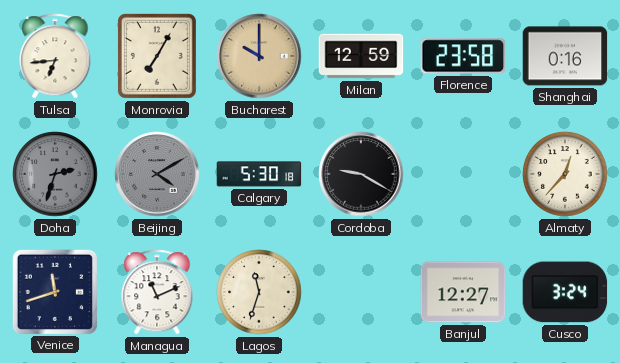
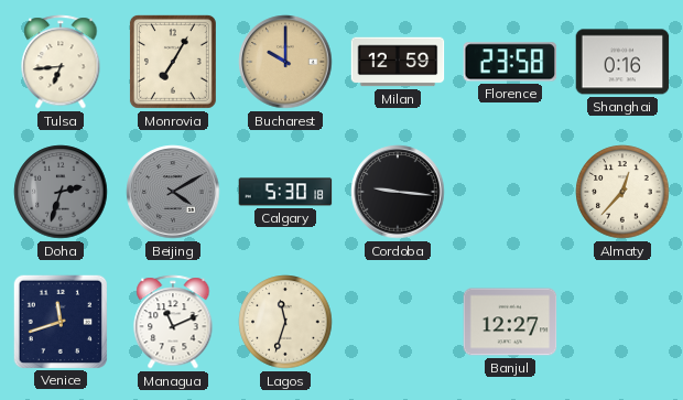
Cordoba: 9:20 -> 9:16
Cusco: 3:24 -> none
